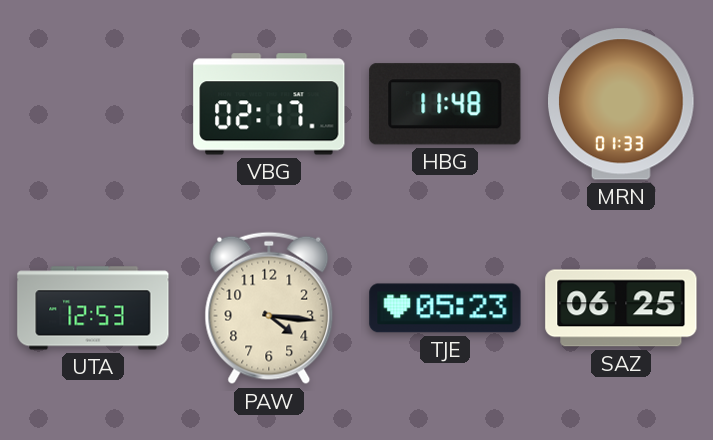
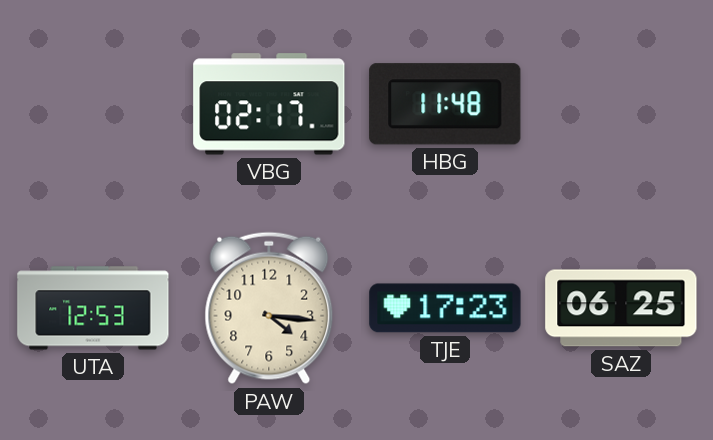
MRN: 01:33 -> none
TJE: 05:23 -> 17:23
